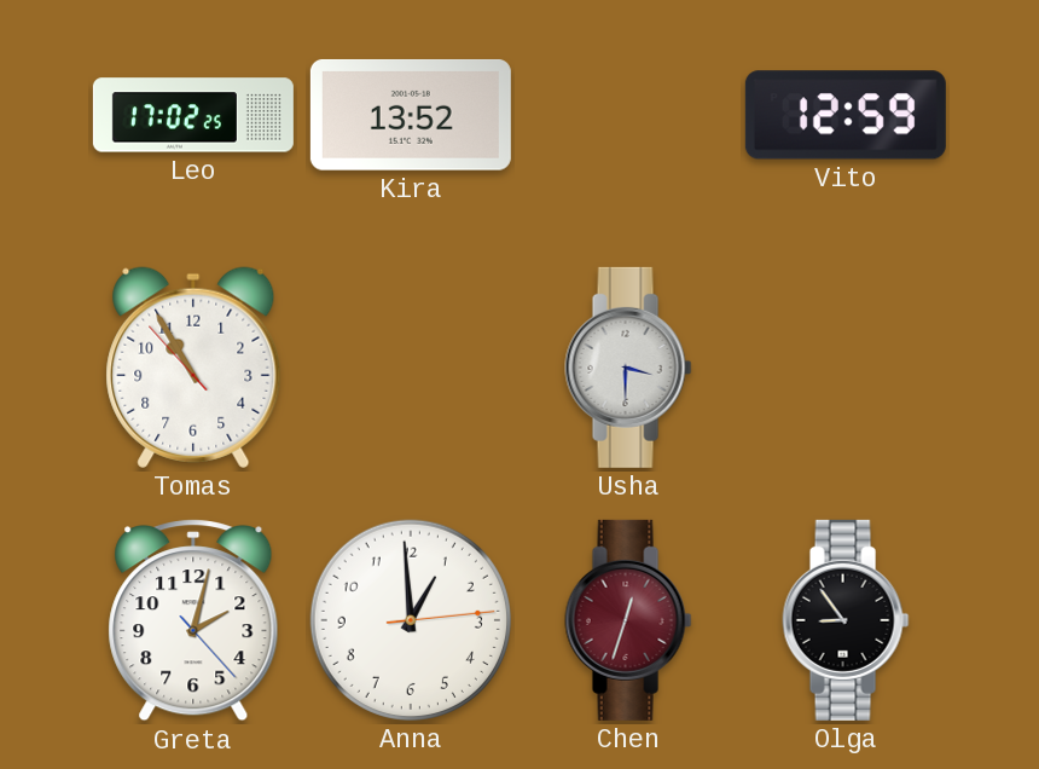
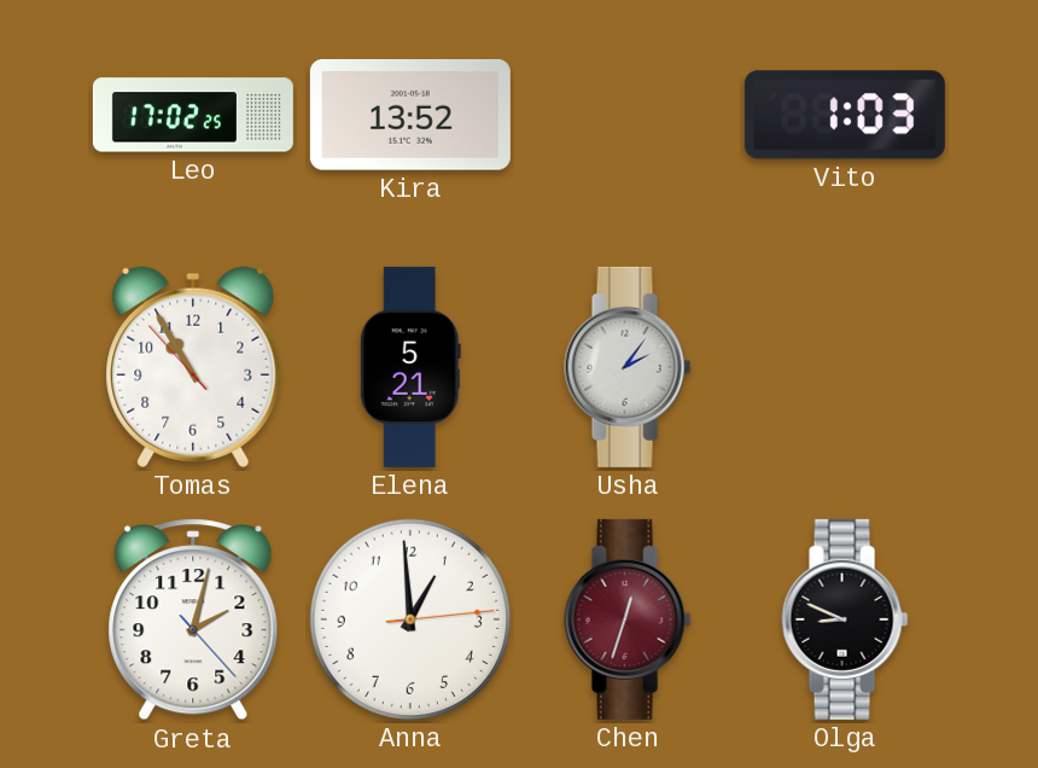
Vito: 12:59 -> 1:03
Elena: none -> 5:21
Usha: 3:30 -> 2:06
Olga: 8:54 -> 8:49
